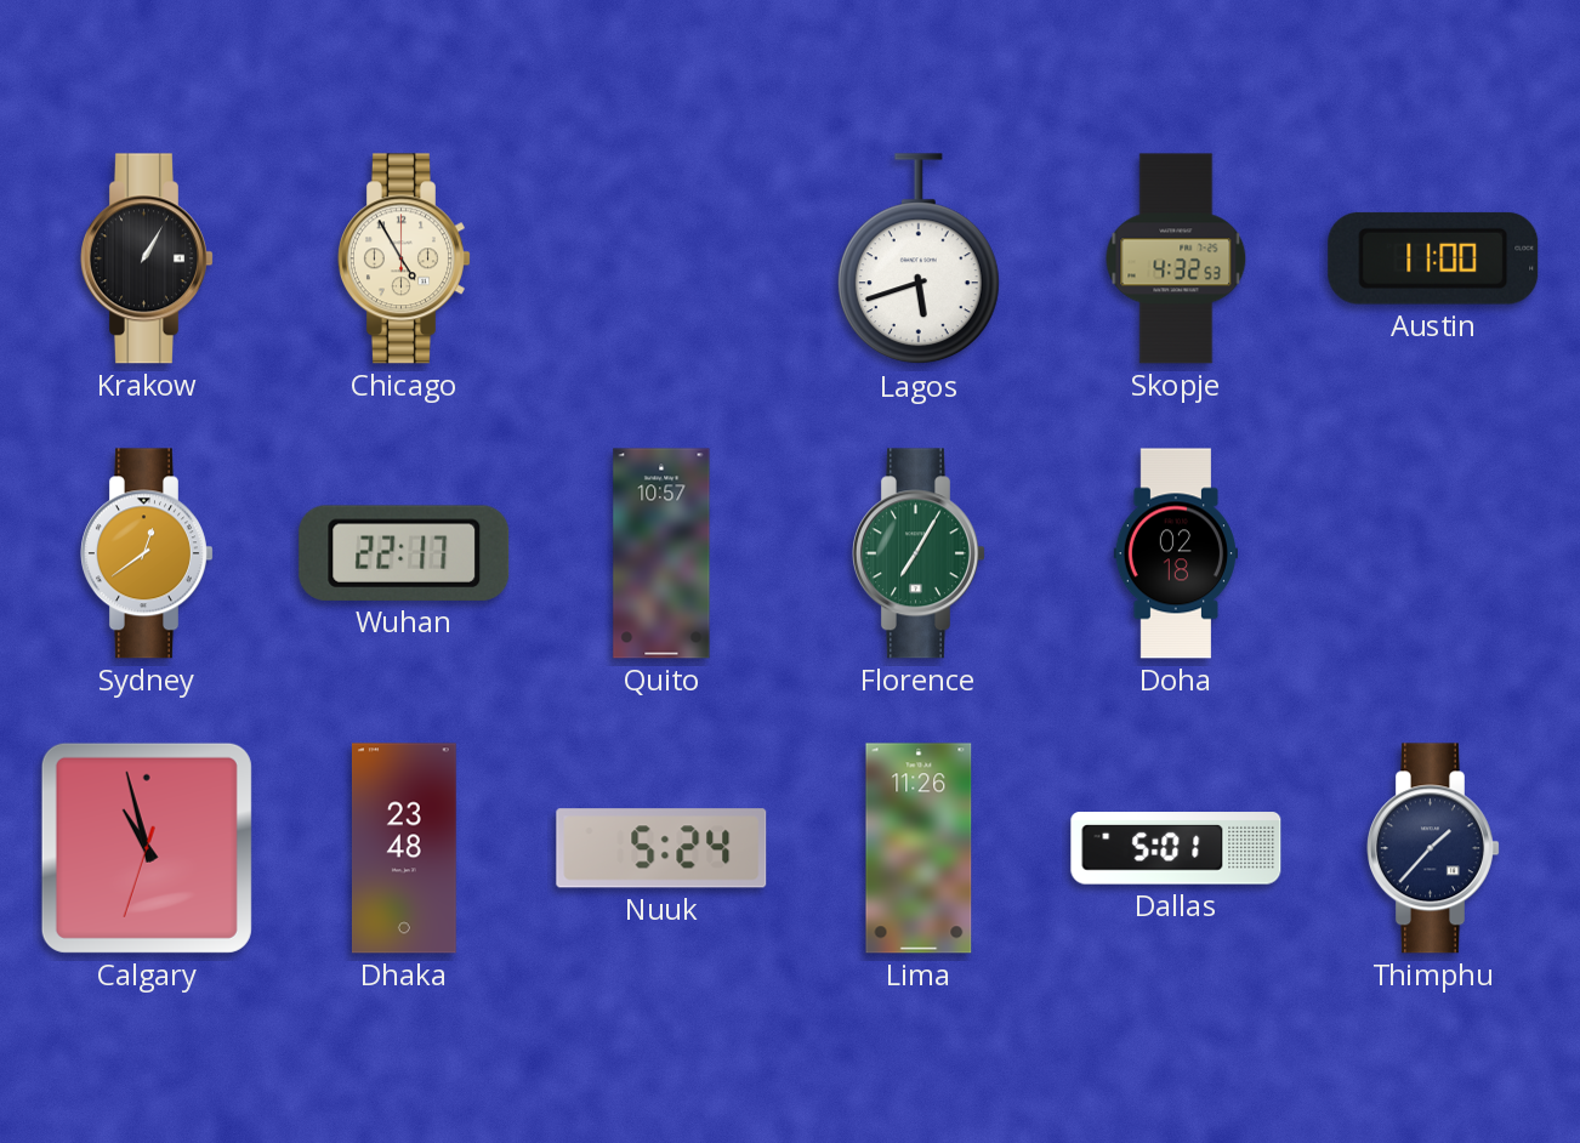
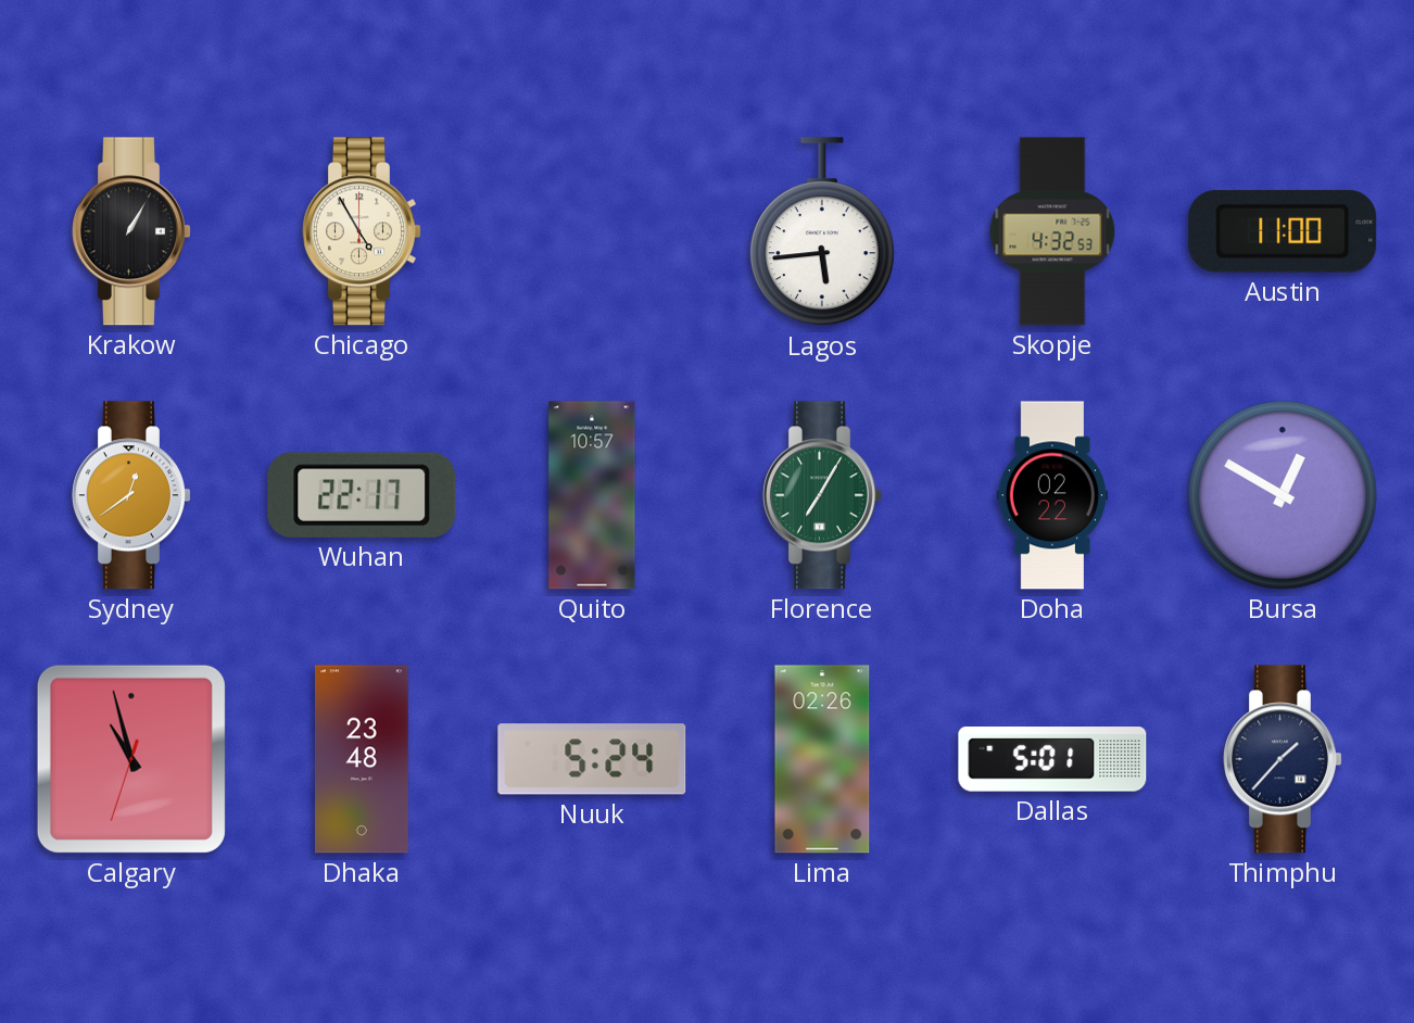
Lagos: 5:42 -> 5:44
Doha: 02:18 -> 02:22
Bursa: none -> 12:50
Lima: 11:26 -> 02:26
